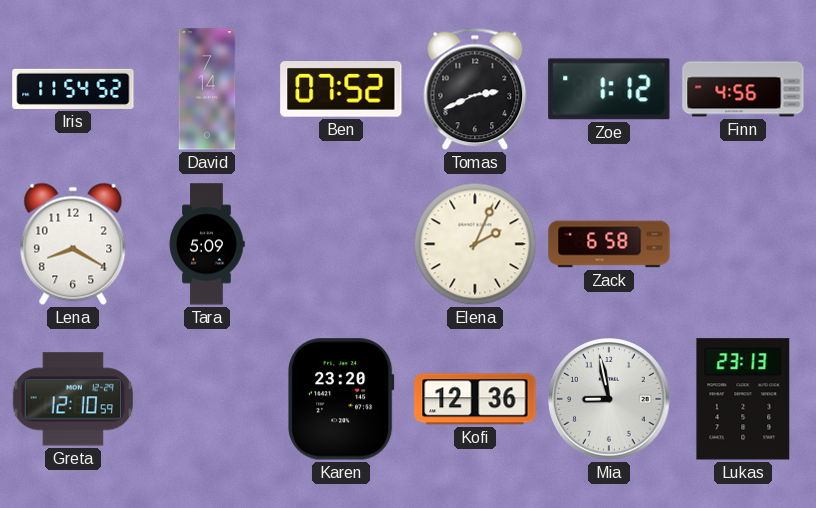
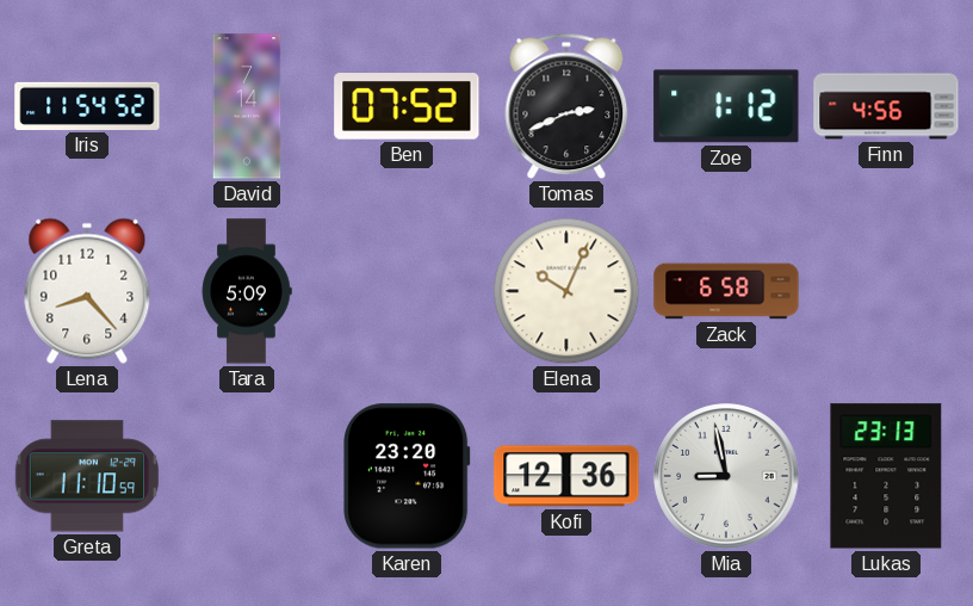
Lena: 8:20 -> 8:23
Elena: 2:04 -> 10:04
Greta: 12:10 -> 11:10
